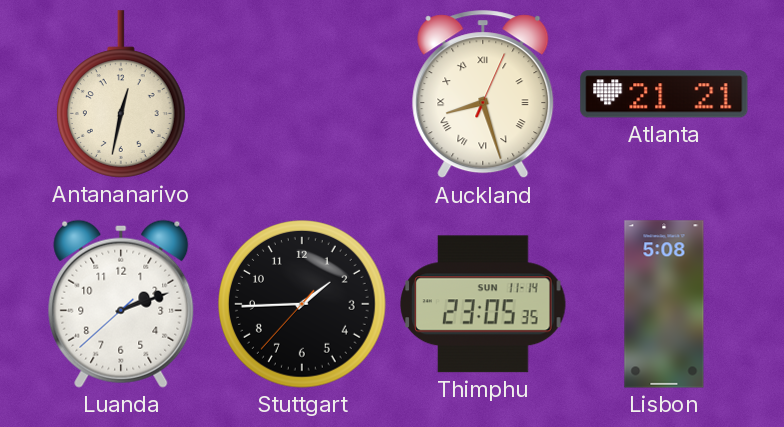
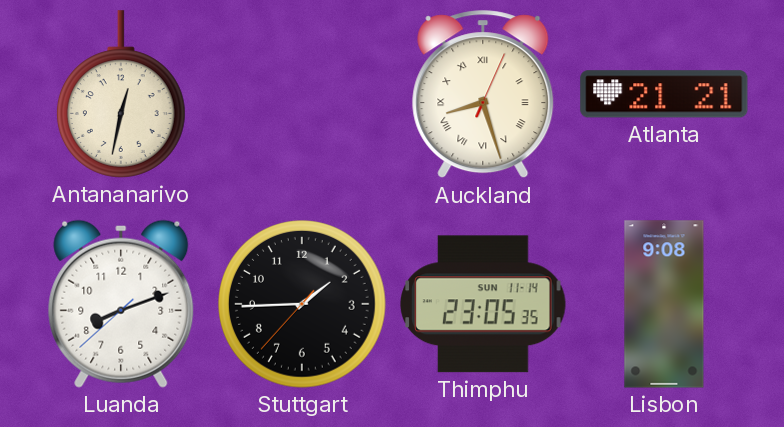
Luanda: 2:11 -> 8:11
Lisbon: 5:08 -> 9:08
